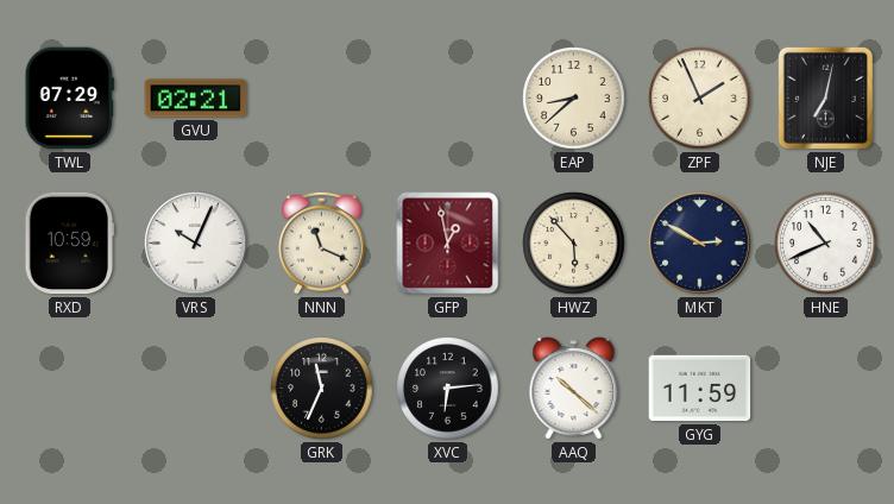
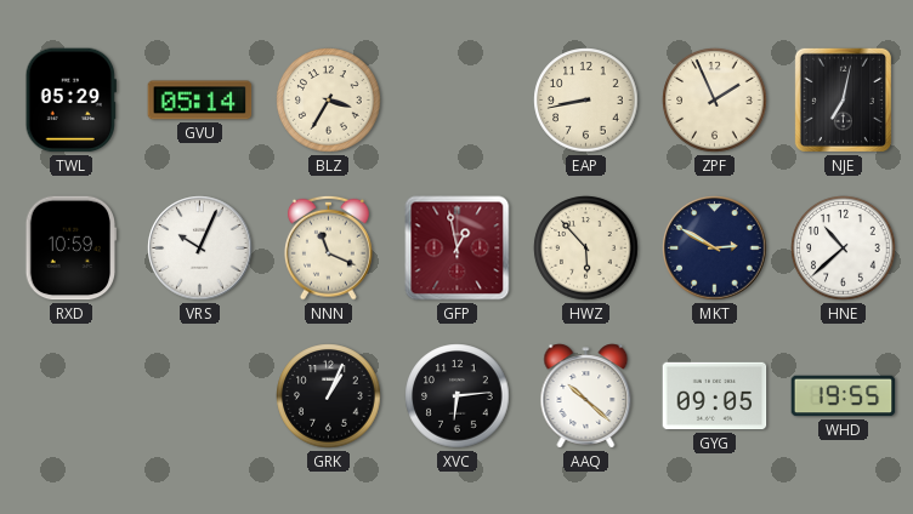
TWL: 07:29 -> 05:29
GVU: 02:21 -> 05:14
BLZ: none -> 3:35
EAP: 8:38 -> 8:43
HNE: 10:41 -> 10:38
GRK: 11:34 -> 1:04
GYG: 11:59 -> 09:05
WHD: none -> 19:55
